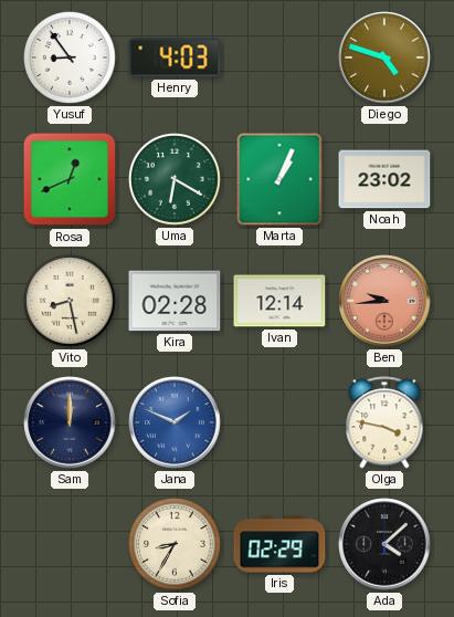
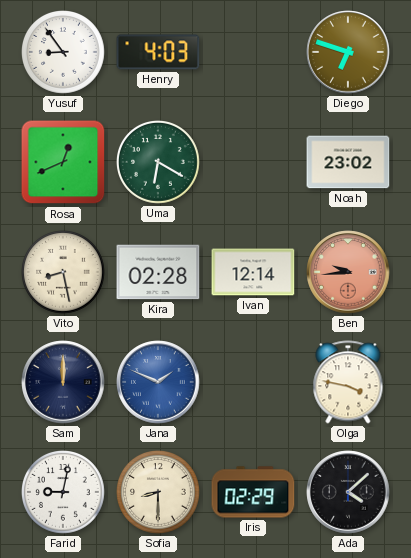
Diego: 4:48 -> 6:48
Marta: 1:04 -> none
Farid: none -> 9:02
Sofia: 8:35 -> 8:30
